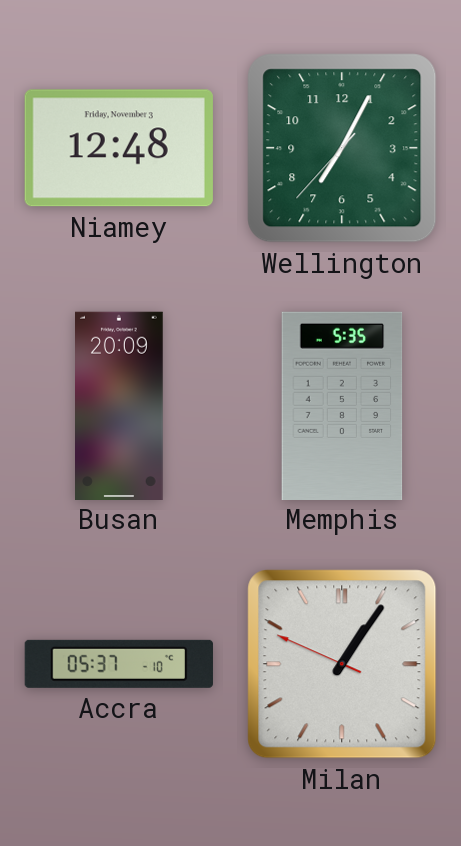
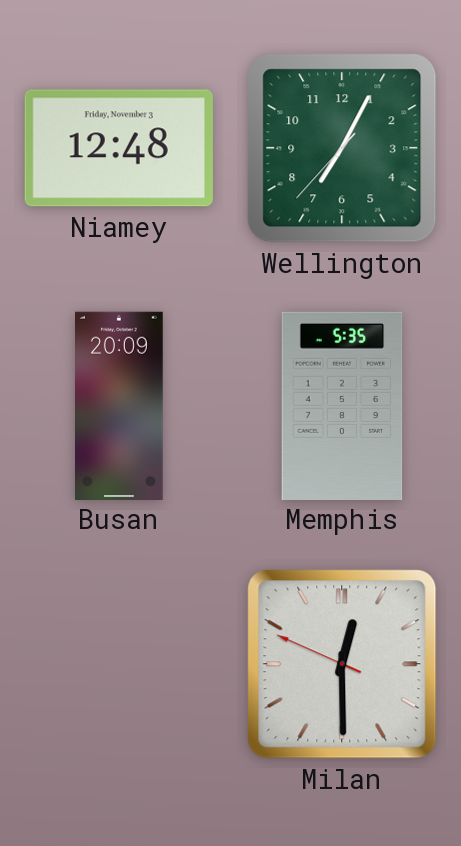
Accra: 05:37 -> none
Milan: 1:05 -> 12:29
